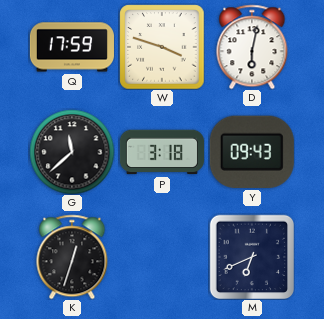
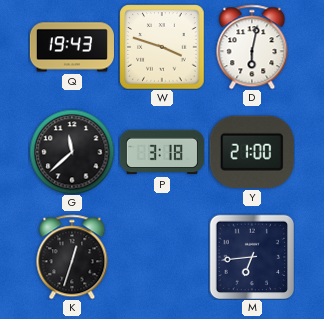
Q: 17:59 -> 19:43
Y: 09:43 -> 21:00
M: 6:41 -> 6:44
